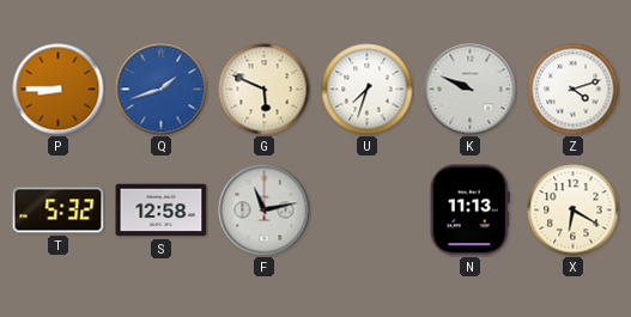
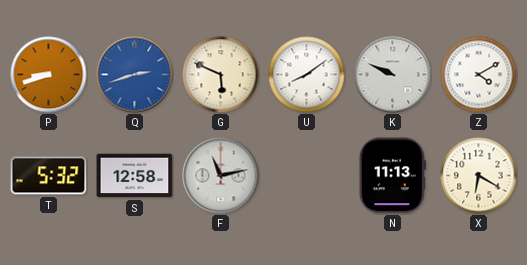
P: 8:45 -> 8:42
Q: 1:42 -> 2:42
U: 7:33 -> 8:09
Z: 4:12 -> 4:10
